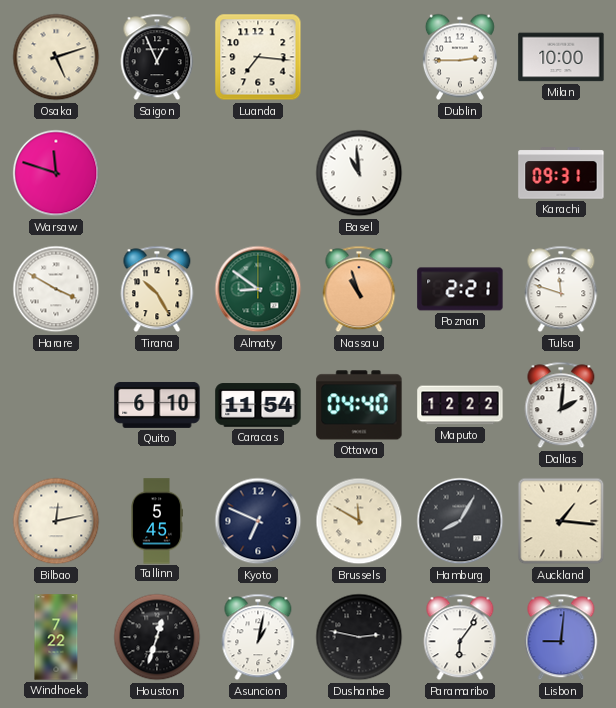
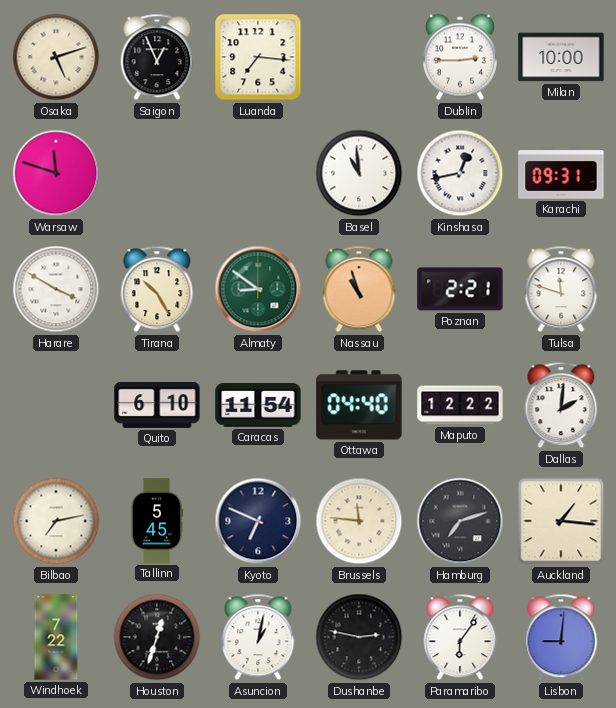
Kinshasa: none -> 12:43
Bilbao: 12:13 -> 7:13
Brussels: 11:50 -> 11:46
Hamburg: 8:05 -> 7:12
